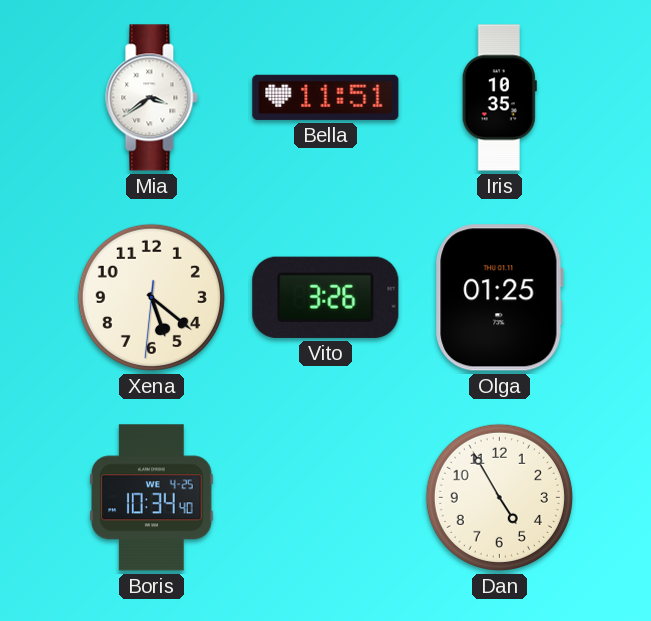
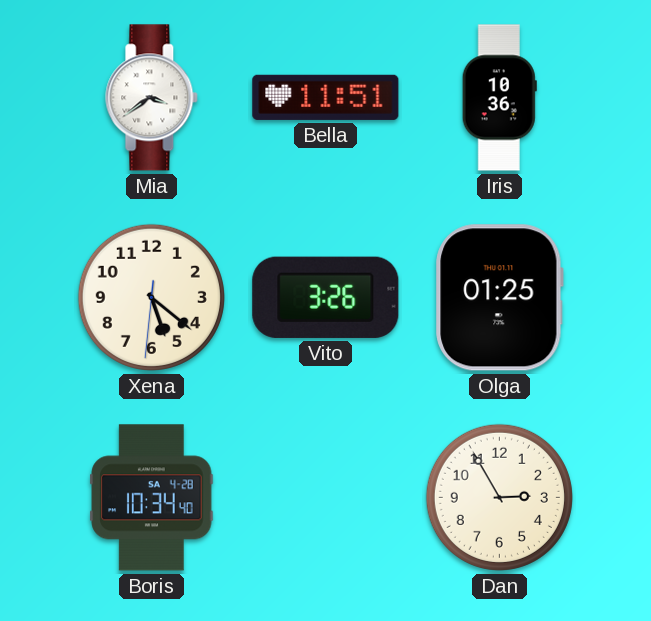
Iris: 10:35 -> 10:36
Boris date: WE 4-25 -> SA 4-28
Dan: 4:55 -> 2:55
